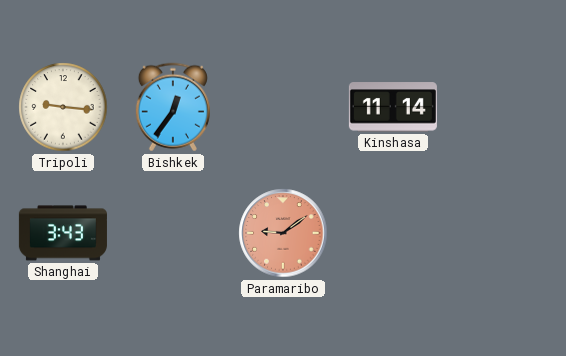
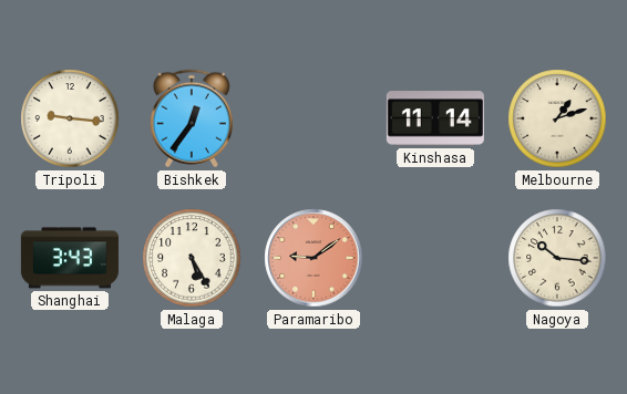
Melbourne: none -> 1:12
Malaga: none -> 5:25
Nagoya: none -> 10:16
